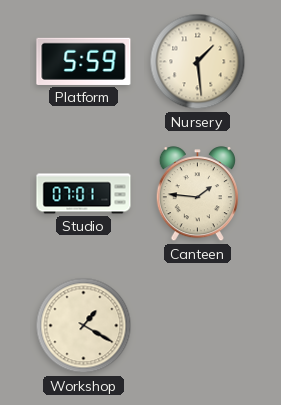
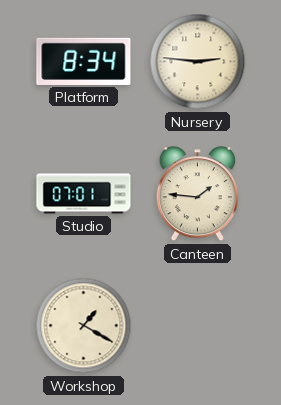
Platform: 5:59 -> 8:34
Nursery: 1:29 -> 2:46
